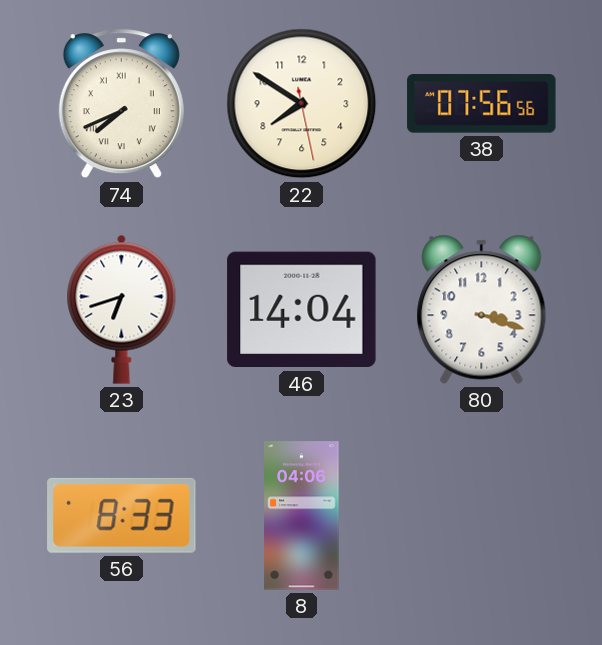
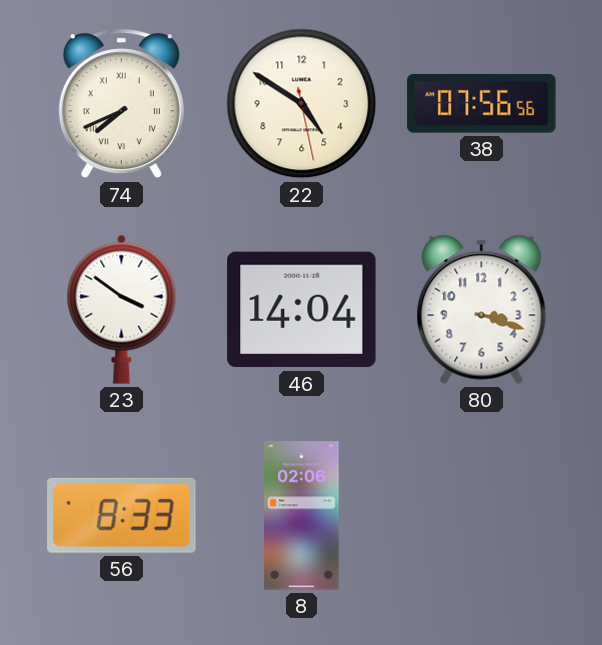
22: 7:50 -> 4:50
23: 6:42 -> 3:51
8: 04:06 -> 02:06
